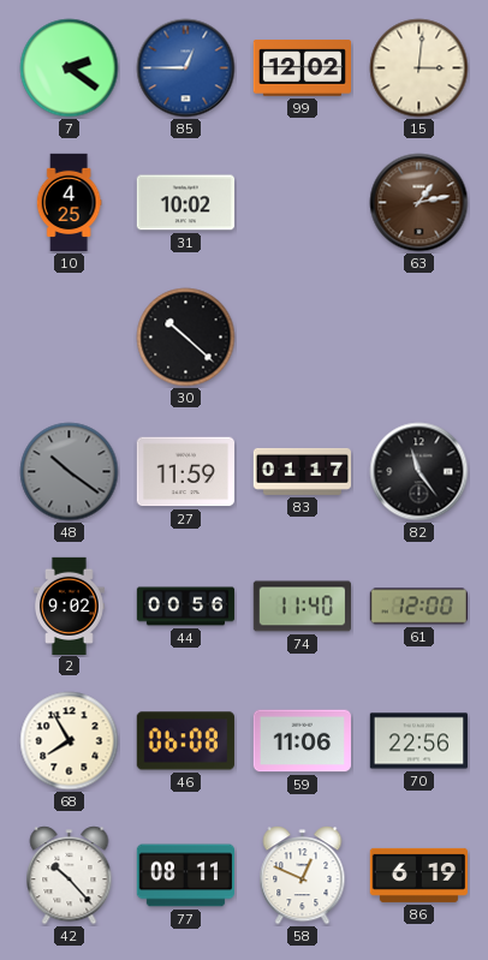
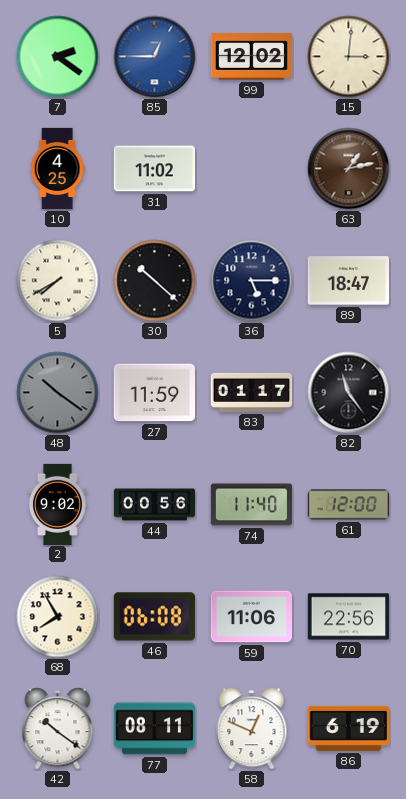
31: 10:02 -> 11:02
5: none -> 7:40
36: none -> 5:15
89: none -> 18:47
42: 10:23 -> 10:21
